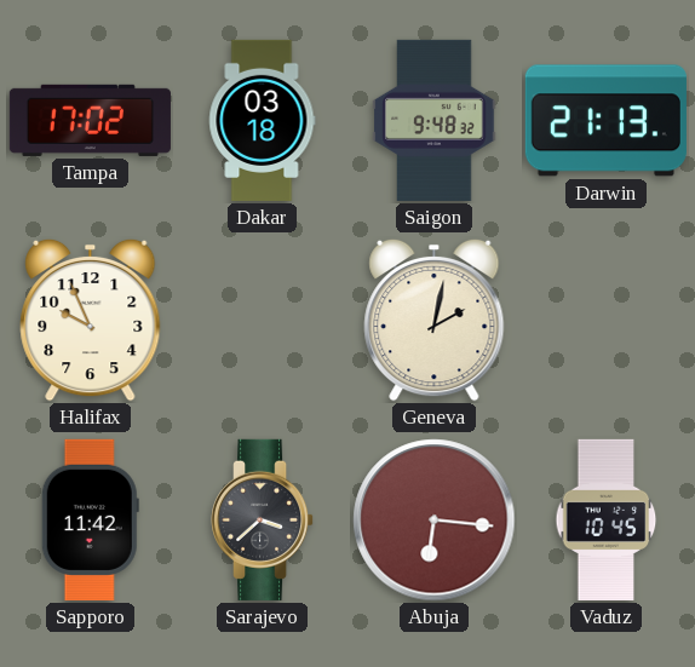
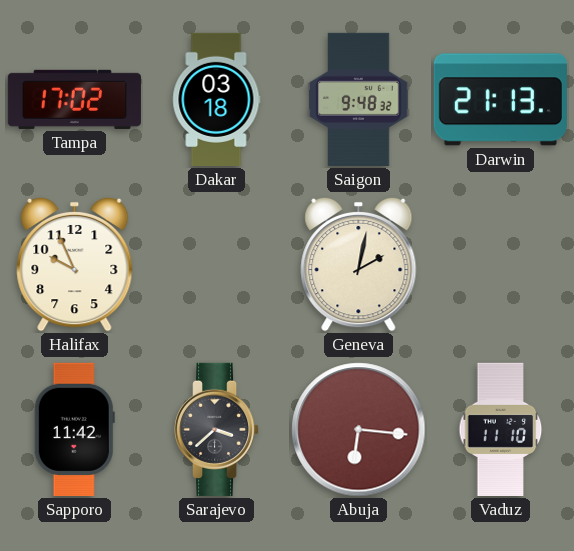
Vaduz: 10:45 -> 11:10
